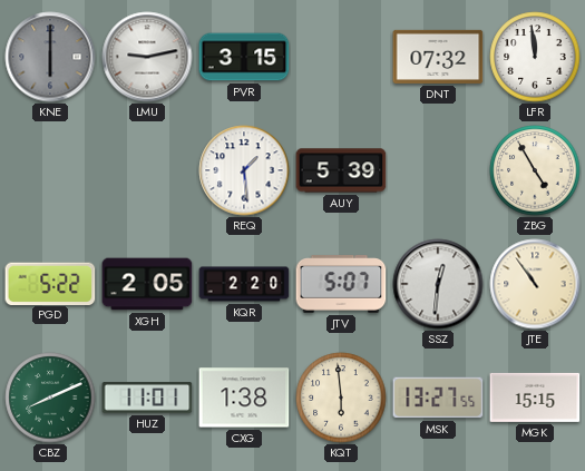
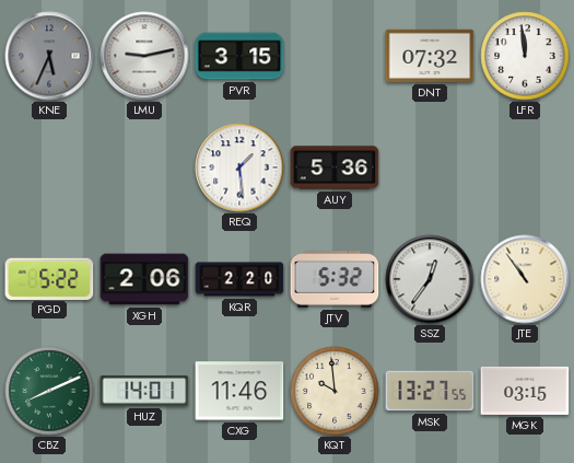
KNE: 6:00 -> 5:34
AUY: 5:39 -> 5:36
ZBG: 4:55 -> none
XGH: 2:05 -> 2:06
JTV: 5:07 -> 5:32
SSZ: 12:31 -> 12:36
HUZ: 11:01 -> 14:01
CXG: 1:38 -> 11:46
KQT: 5:59 -> 9:59
MGK: 15:15 -> 03:15
